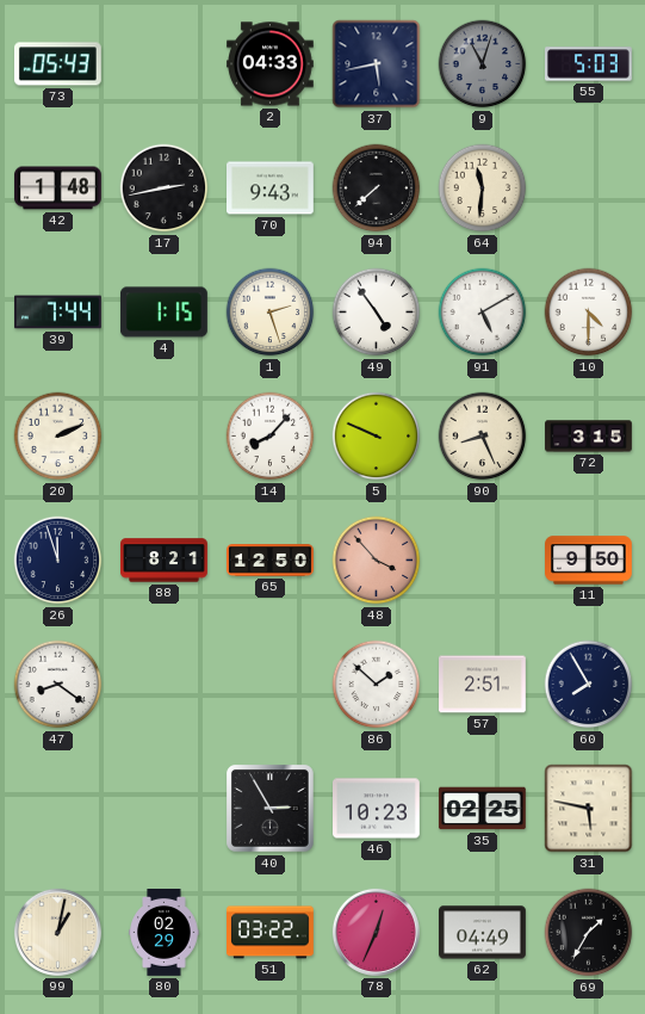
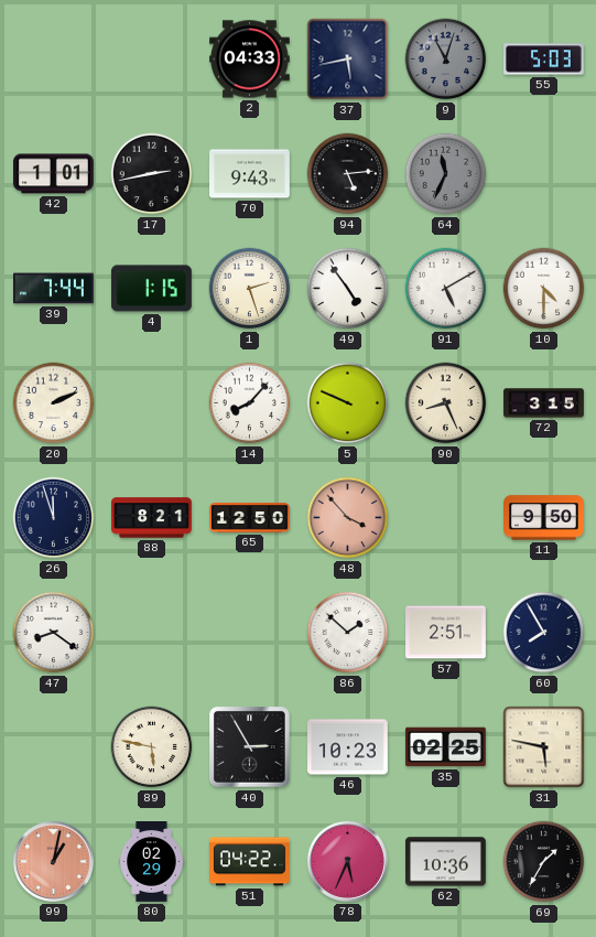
73: 05:43 -> none
42: 1:48 -> 1:01
94: 7:38 -> 5:14
64: 11:31 -> 11:34
64 dial: cream -> grey
89: none -> 5:47
99 dial: cream -> salmon
51: 03:22 -> 04:22
78: 12:34 -> 5:34
62: 04:49 -> 10:36
